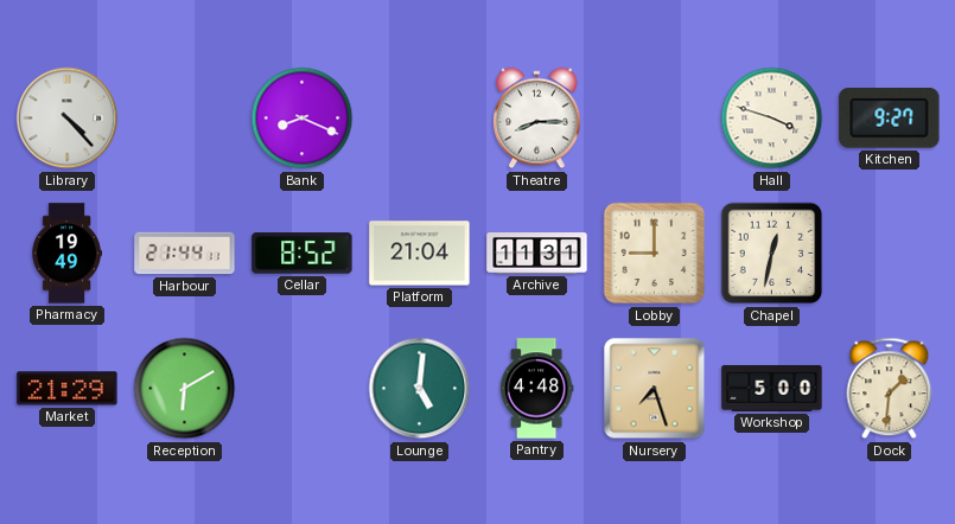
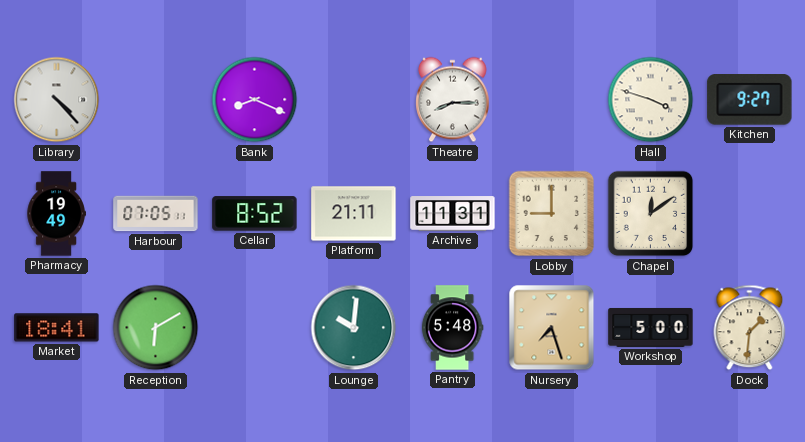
Harbour: 21:44 -> 07:05
Platform: 21:04 -> 21:11
Chapel: 12:32 -> 12:09
Market: 21:29 -> 18:41
Lounge: 5:01 -> 10:01
Pantry: 4:48 -> 5:48
